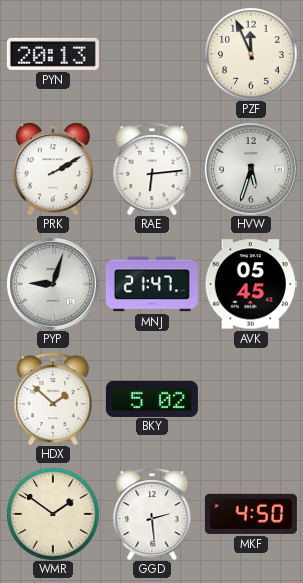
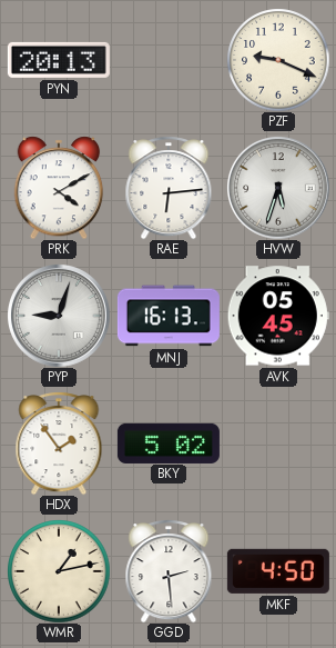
PZF: 11:56 -> 9:19
PRK: 2:10 -> 4:10
MNJ: 21:47 -> 16:13
HDX: 1:52 -> 1:54
WMR: 1:51 -> 1:13
